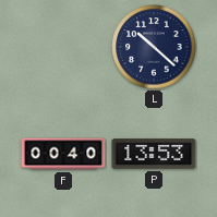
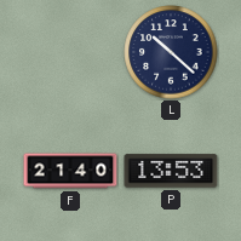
F: 00:40 -> 21:40
